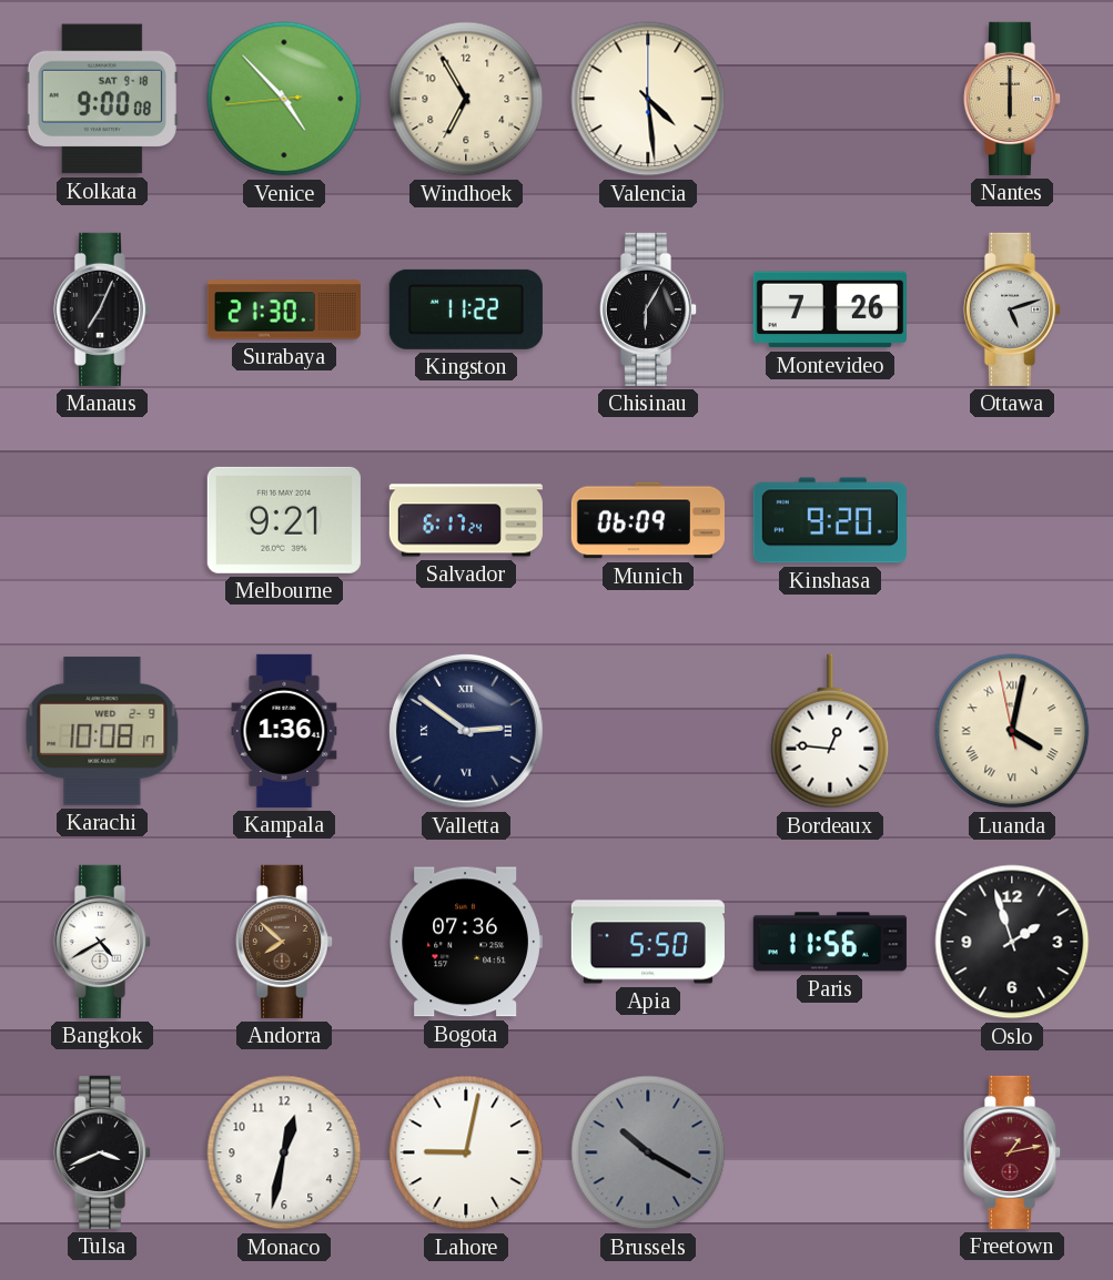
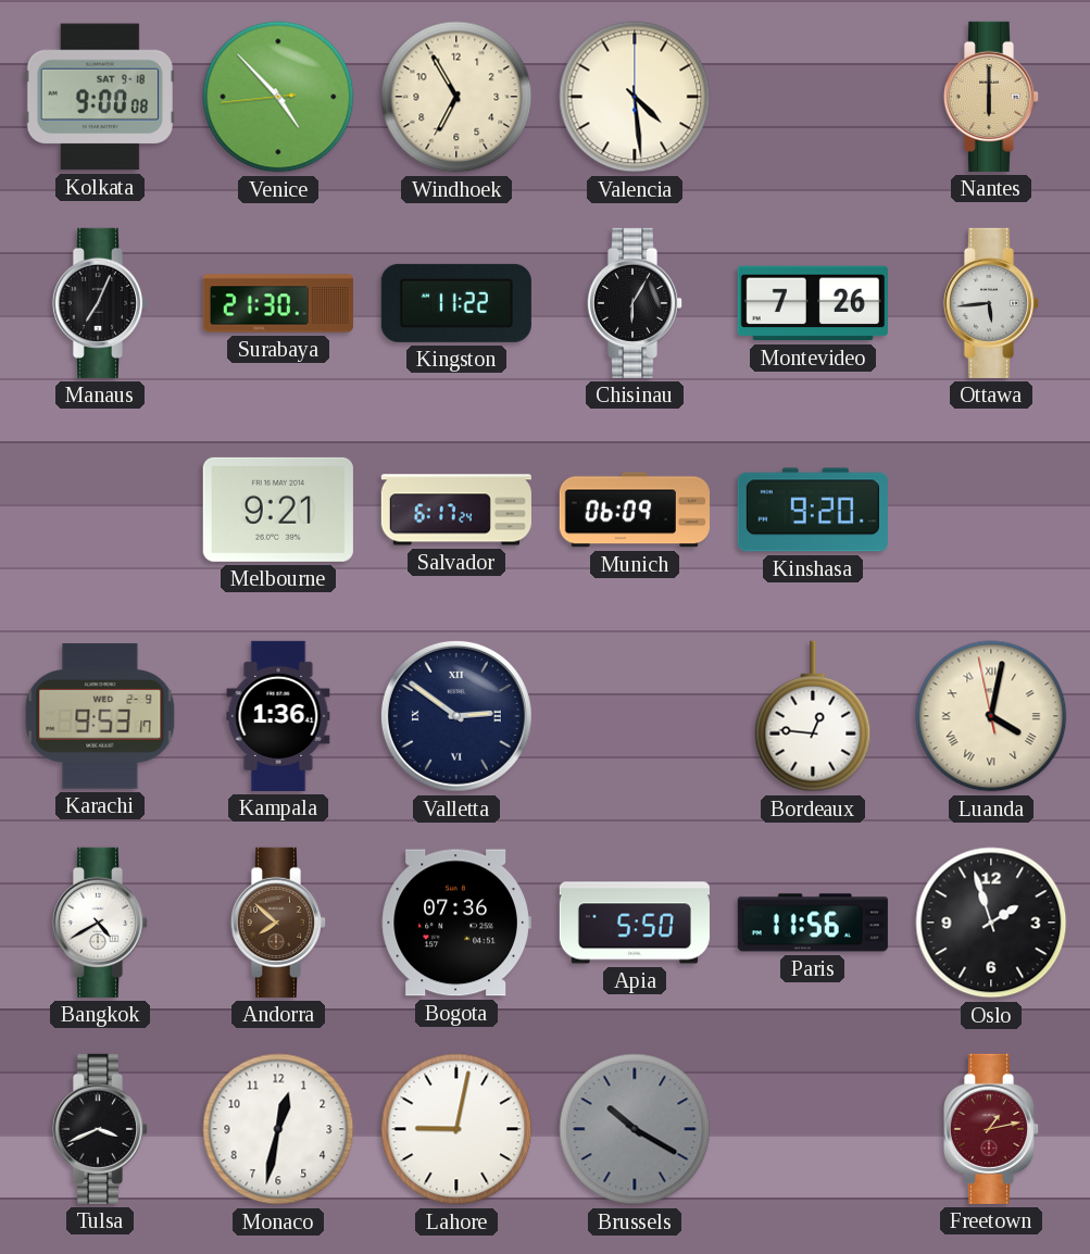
Ottawa: 5:12 -> 5:44
Karachi: 10:08 -> 9:53
